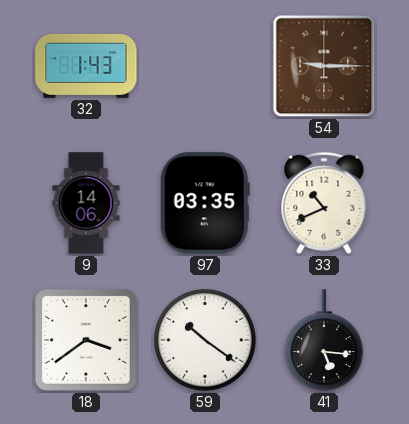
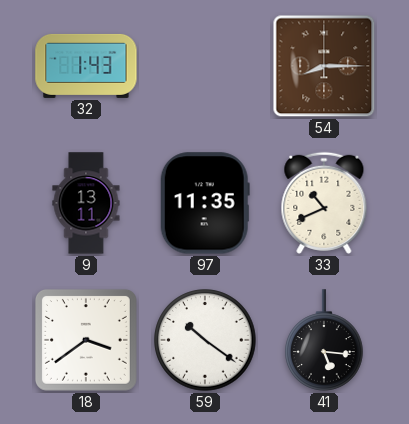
54: 9:15 -> 8:15
9: 14:06 -> 13:11
97: 03:35 -> 11:35
